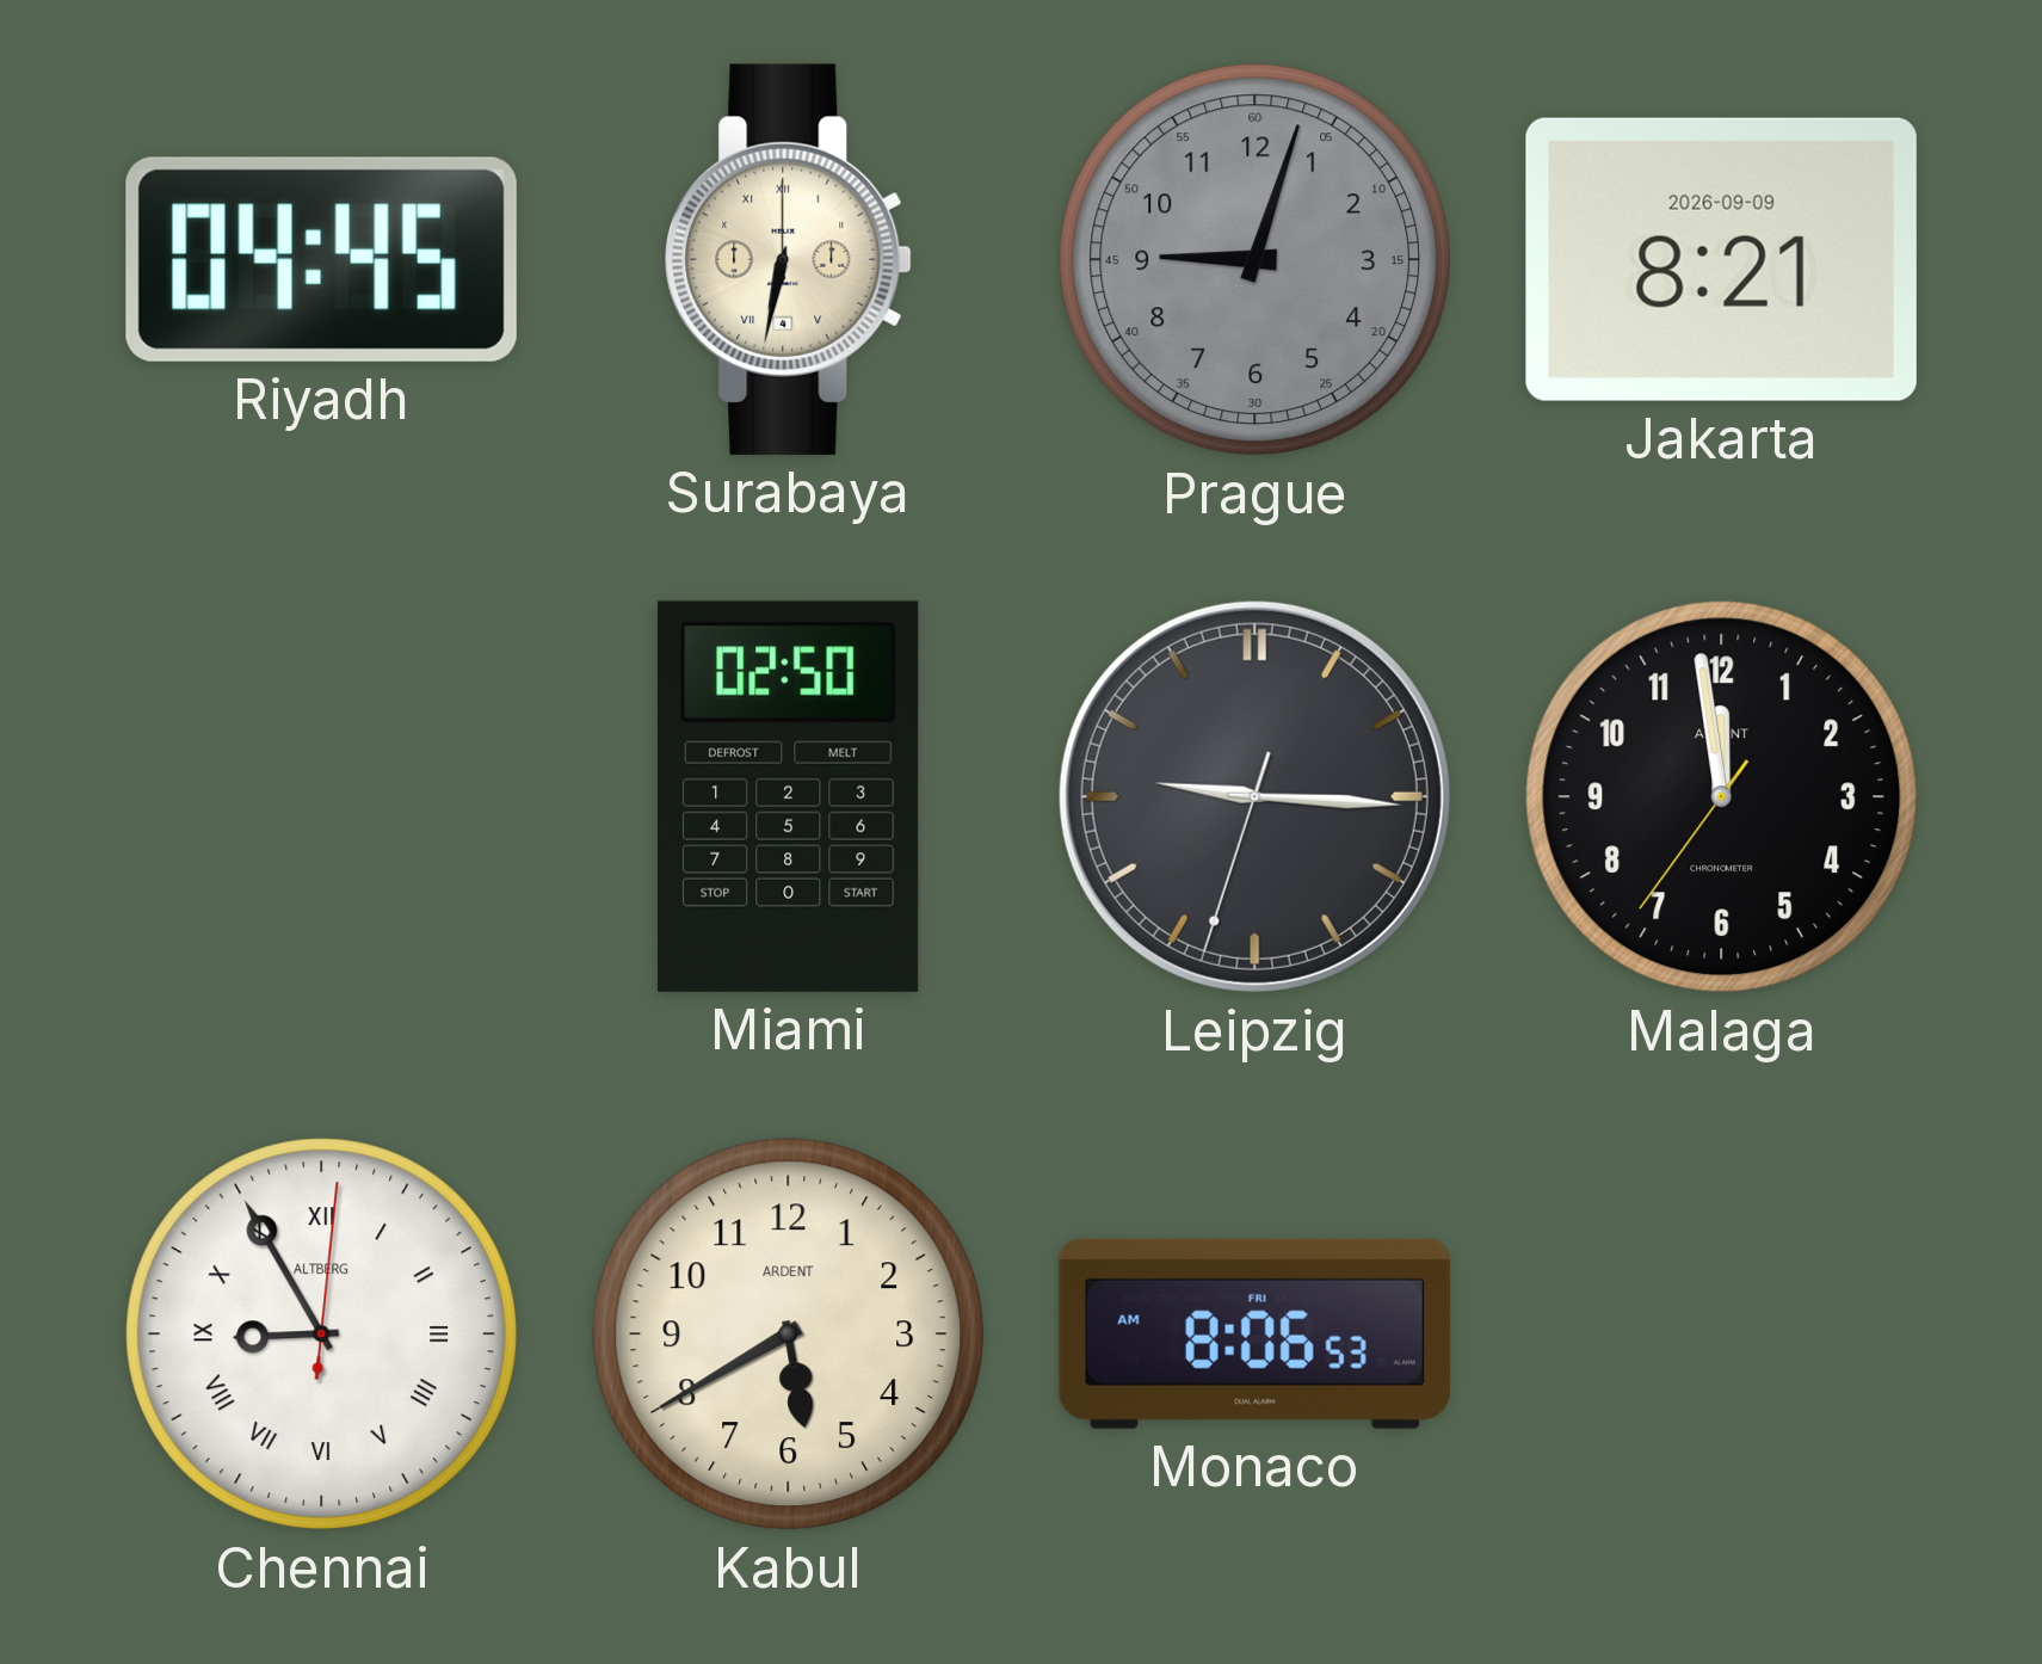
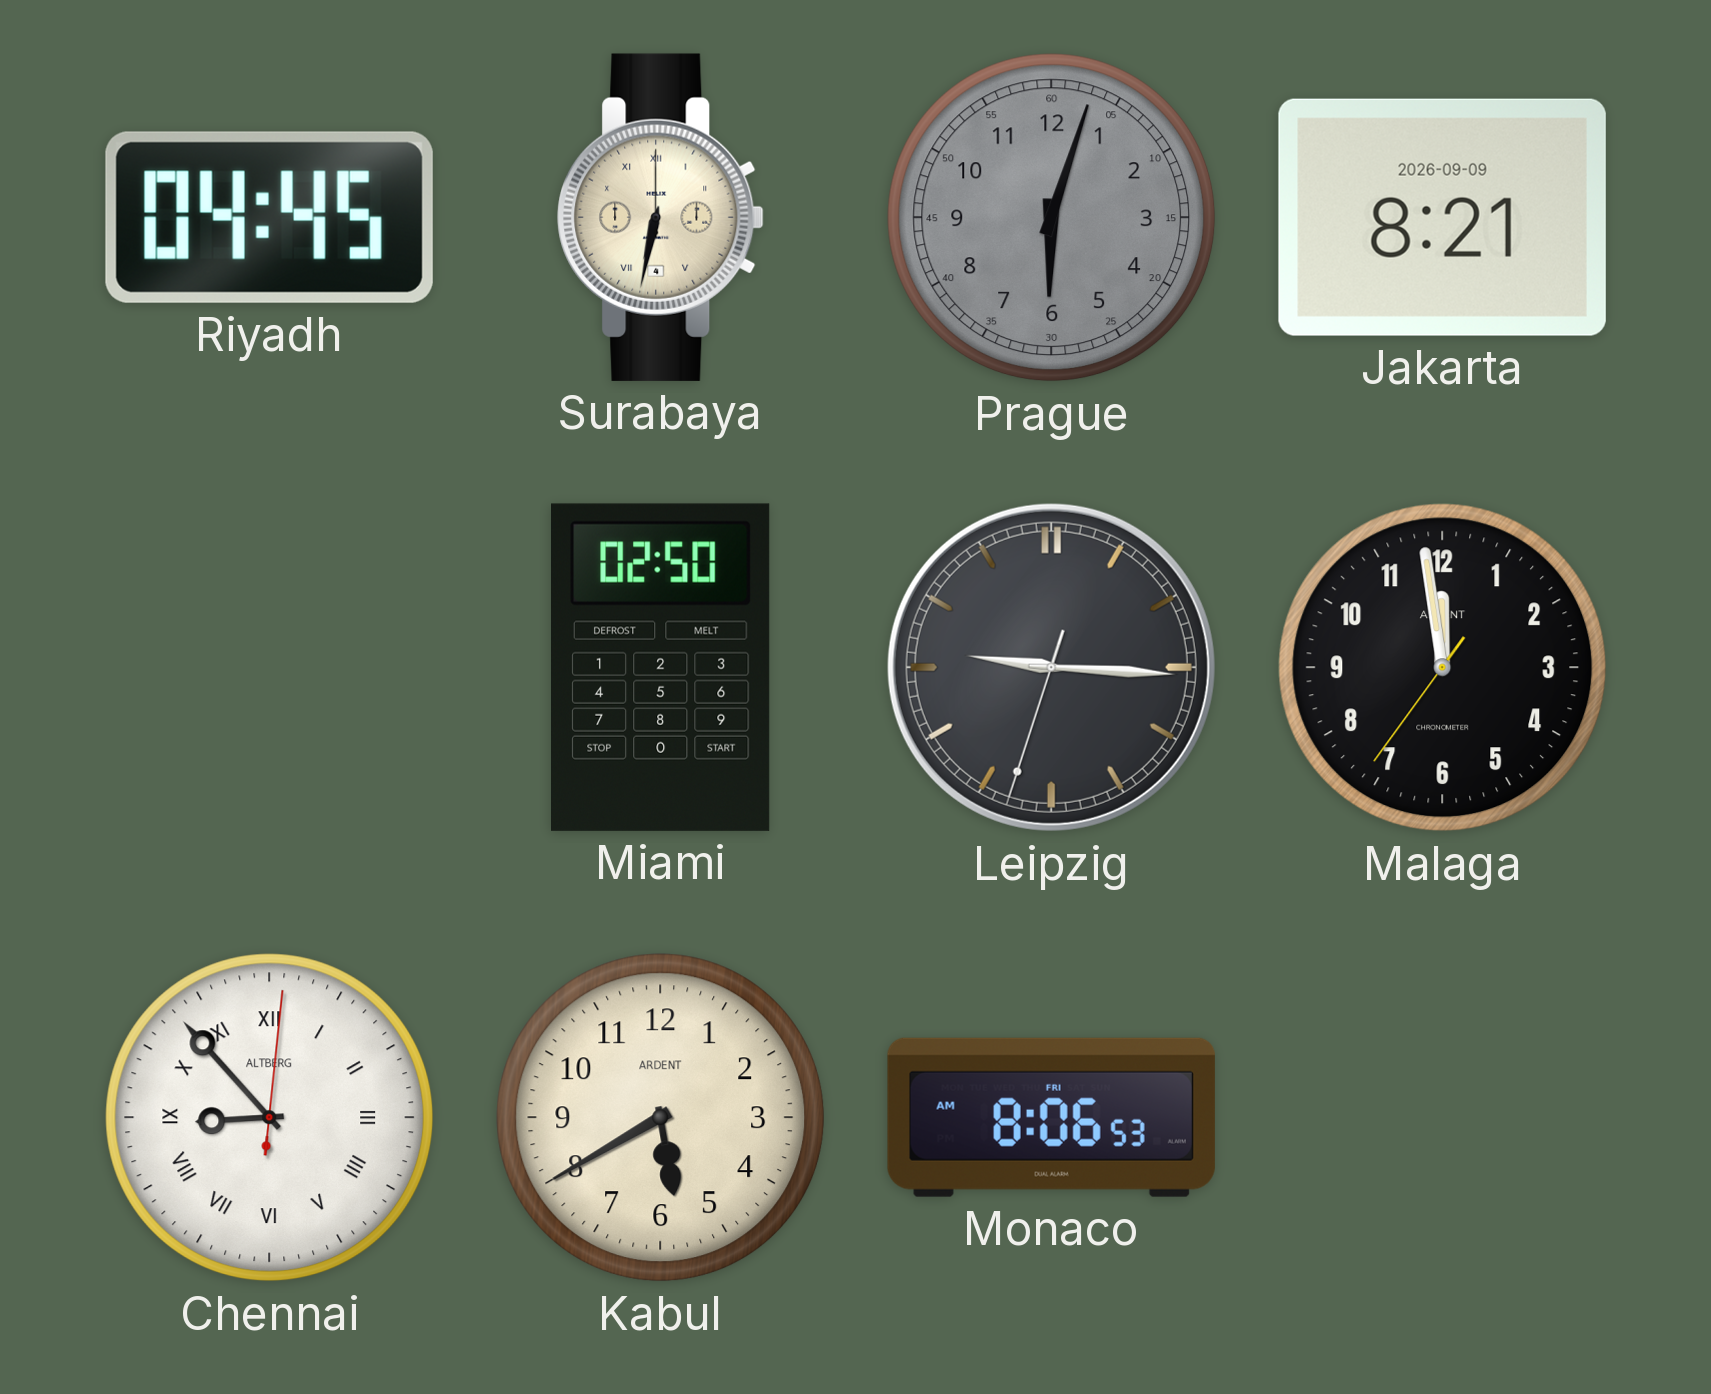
Prague: 9:03 -> 6:03
Chennai: 8:55 -> 8:53
